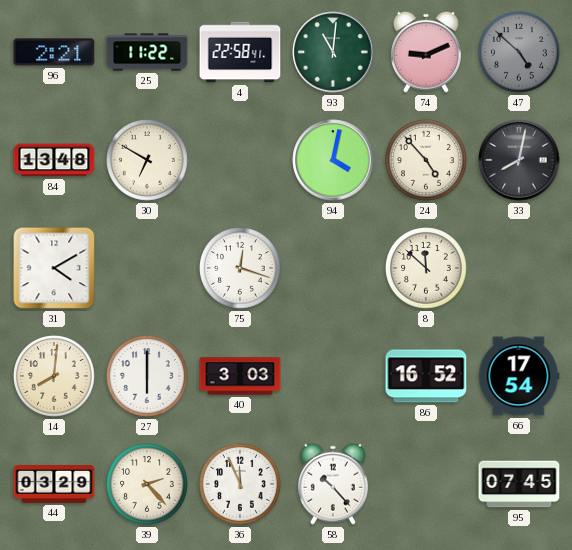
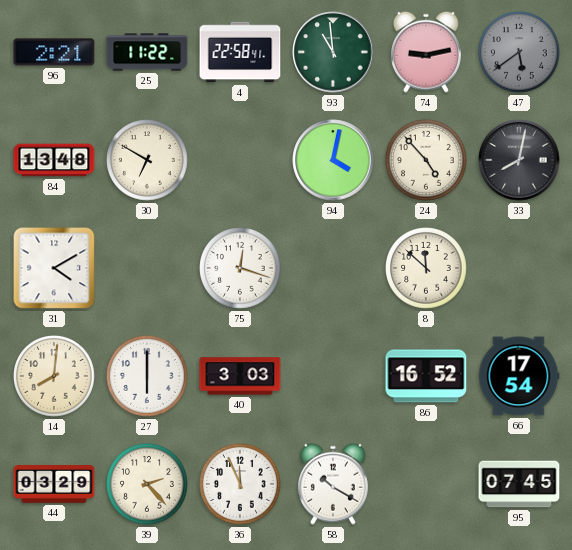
93: 11:01 -> 10:59
74: 9:11 -> 9:13
47: 4:52 -> 5:39
58: 10:23 -> 10:20
